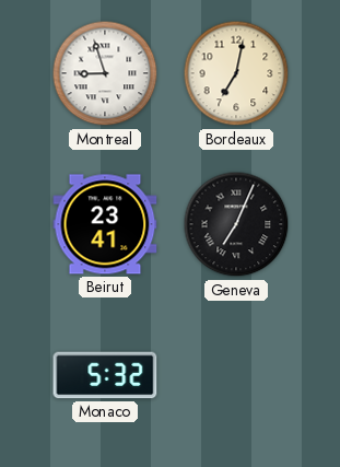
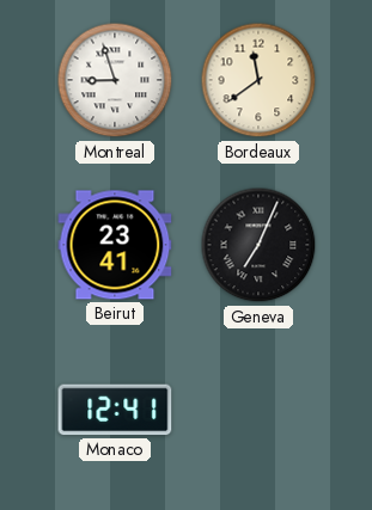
Bordeaux: 7:02 -> 11:39
Monaco: 5:32 -> 12:41
